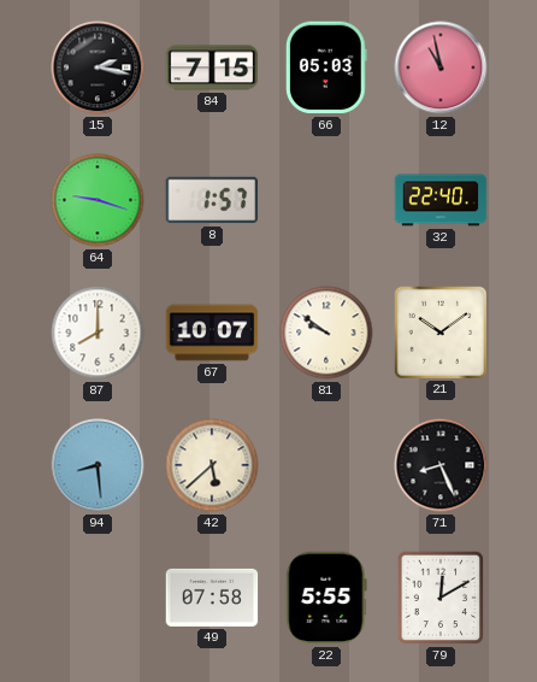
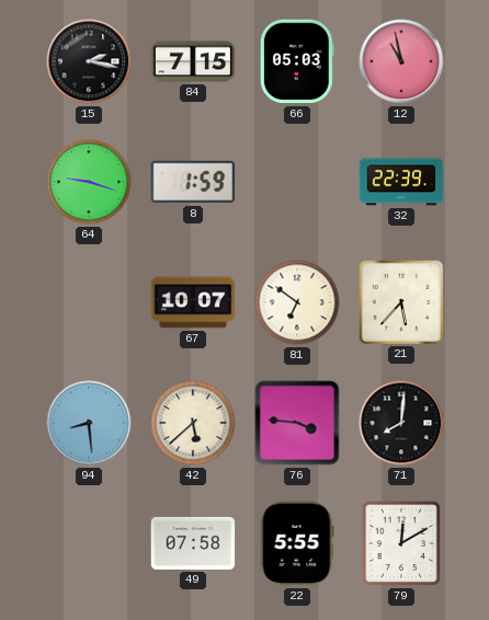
8: 1:57 -> 1:59
32: 22:40 -> 22:39
87: 8:00 -> none
81: 9:51 -> 6:51
21: 10:09 -> 5:37
76: none -> 3:46
71: 8:26 -> 8:01
